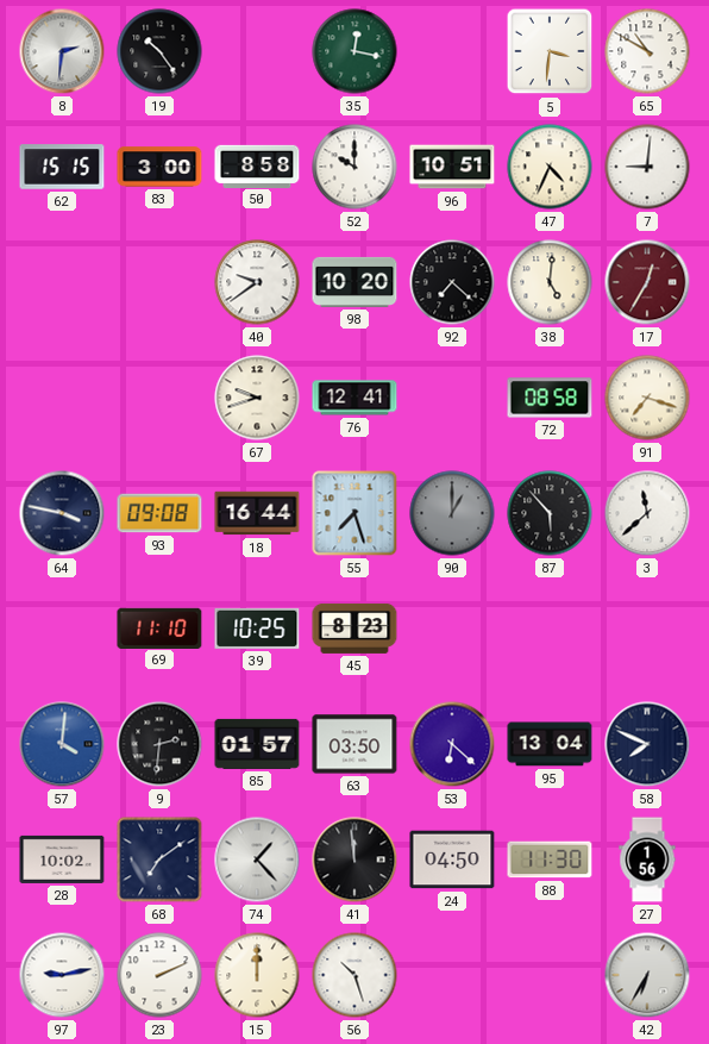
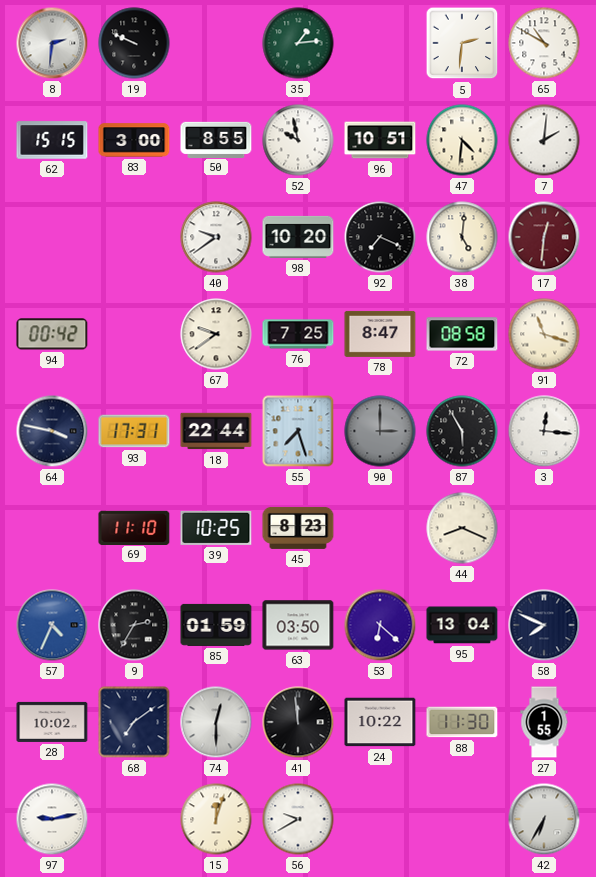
19: 10:24 -> 9:49
35: 12:17 -> 1:14
5: 3:31 -> 2:31
50: 8:58 -> 8:55
52: 10:00 -> 9:58
47: 4:34 -> 4:31
7: 9:01 -> 2:01
92: 7:22 -> 7:19
17: 12:35 -> 12:31
94: none -> 00:42
67: 9:42 -> 9:39
76: 12:41 -> 7:25
78: none -> 8:47
91: 7:18 -> 11:18
93: 09:08 -> 17:31
18: 16:44 -> 22:44
90: 1:00 -> 3:00
87: 5:53 -> 5:55
3: 11:38 -> 12:16
44: none -> 8:19
57: 4:01 -> 4:34
9: 2:31 -> 2:35
85: 01:57 -> 01:59
74: 1:23 -> 12:30
24: 04:50 -> 10:22
27: 1:56 -> 1:55
23: 2:11 -> none
15: 12:00 -> 12:03
56: 10:27 -> 9:40
